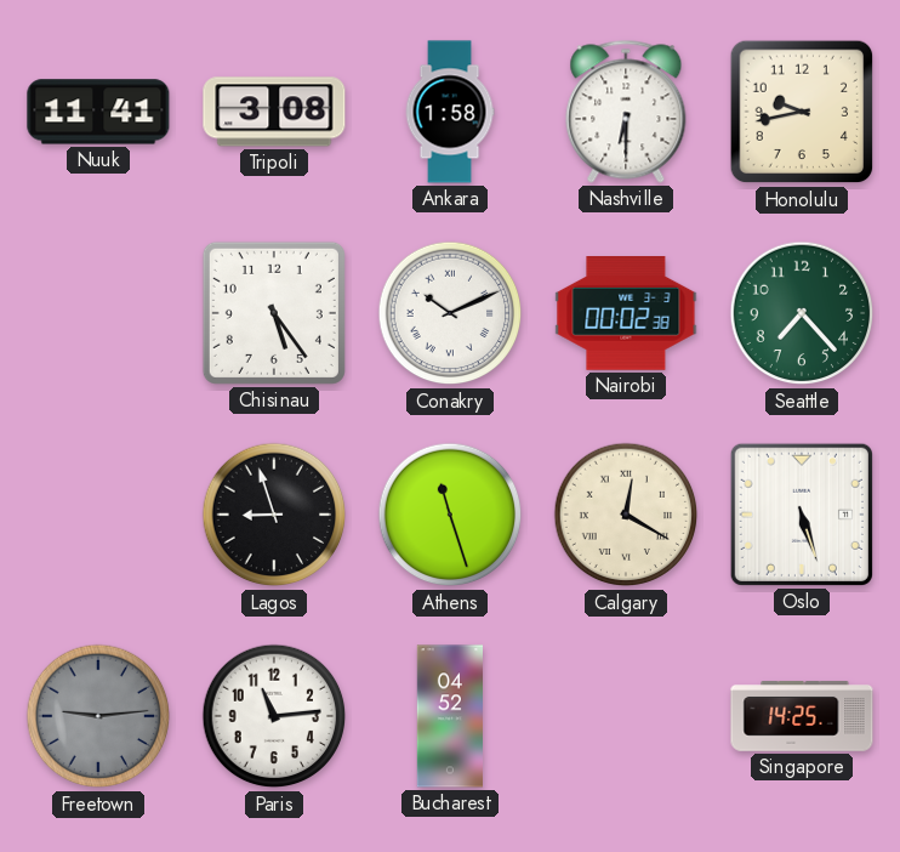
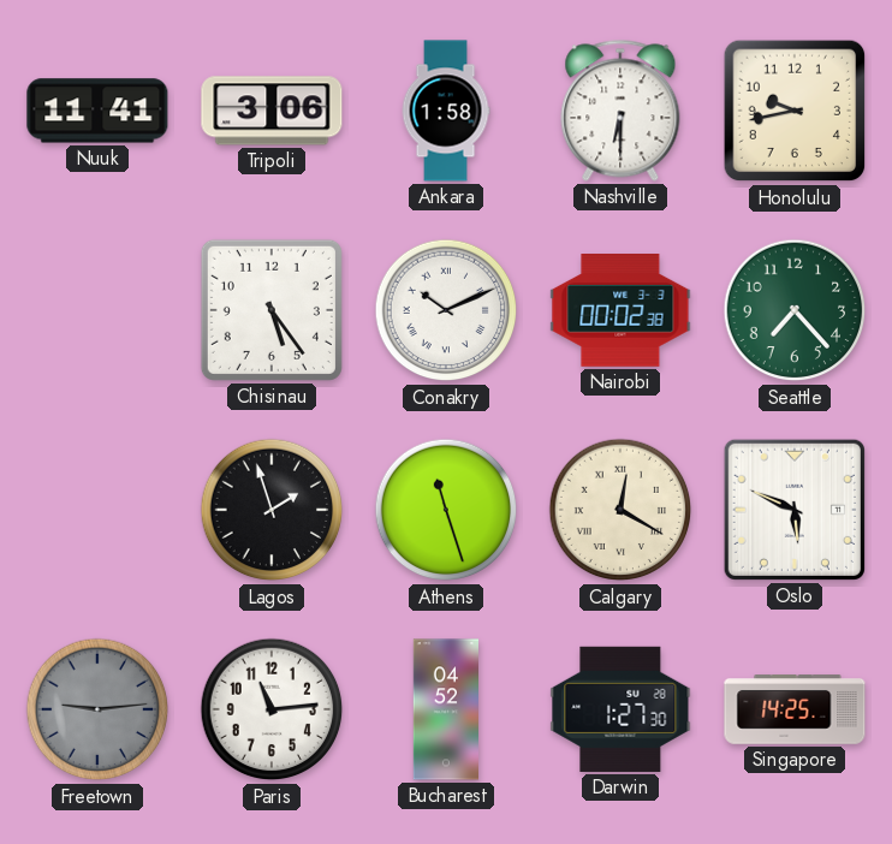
Tripoli: 3:08 -> 3:06
Lagos: 8:57 -> 1:57
Oslo: 5:27 -> 5:49
Darwin: none -> 1:27
